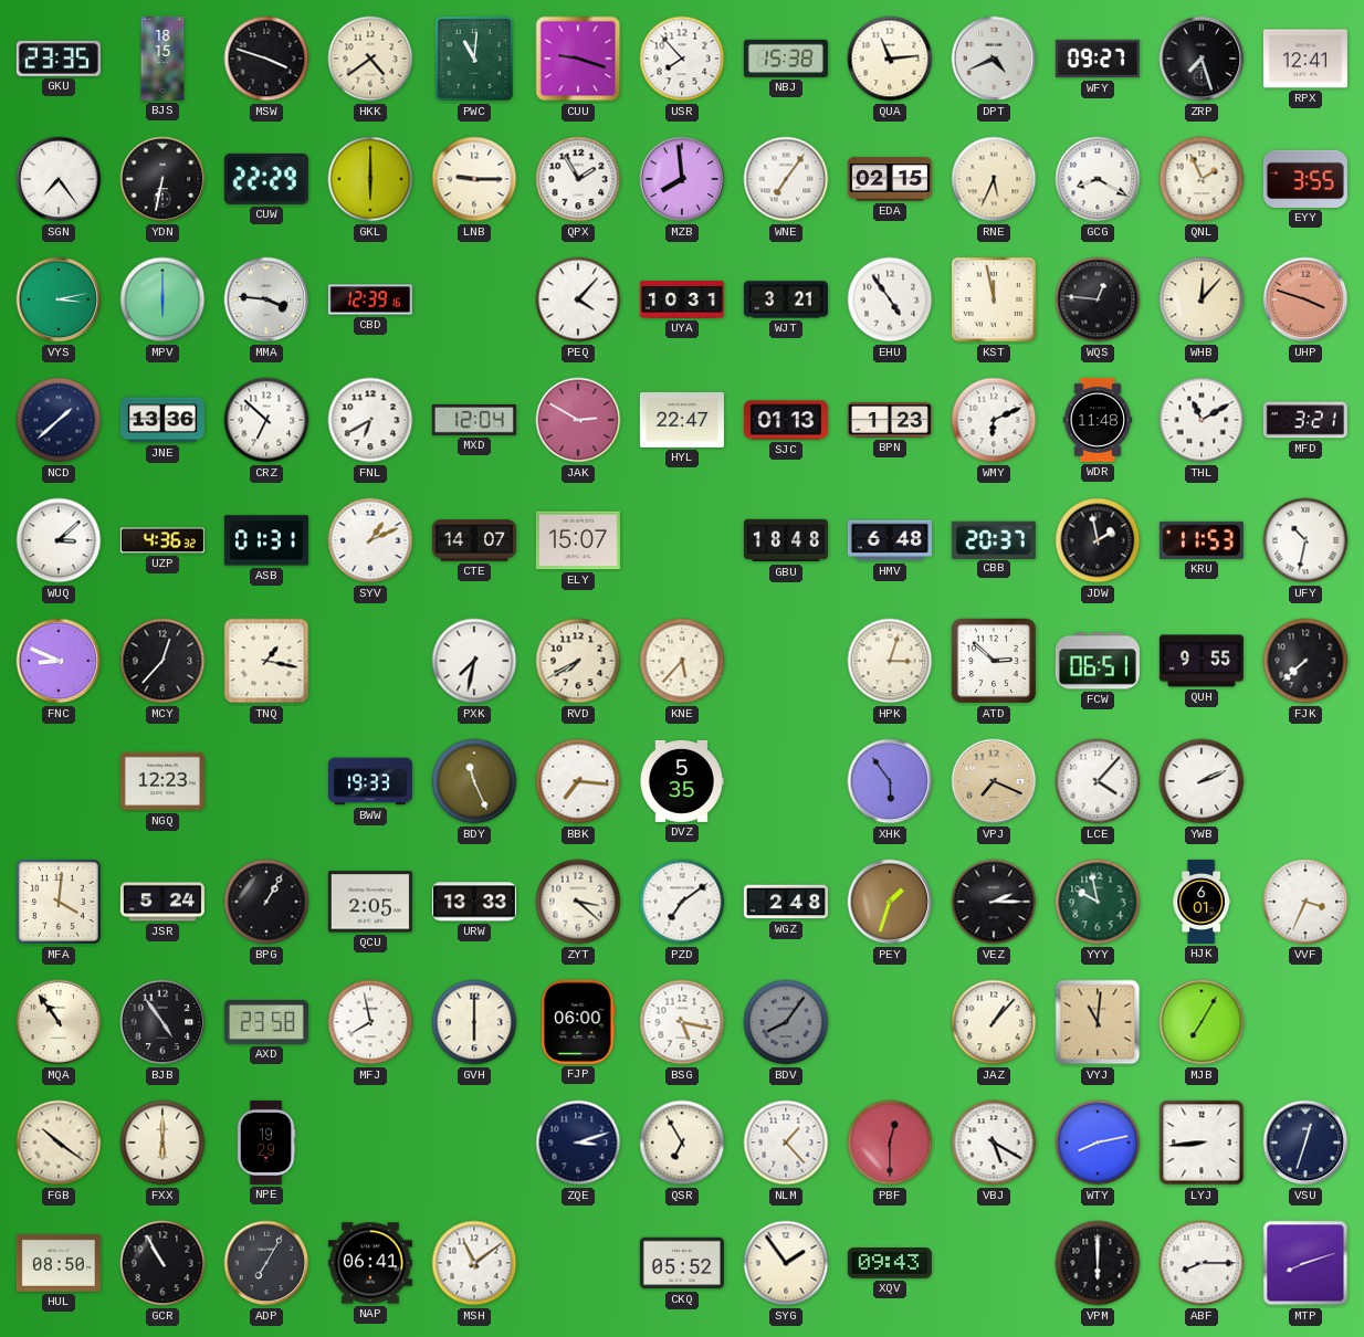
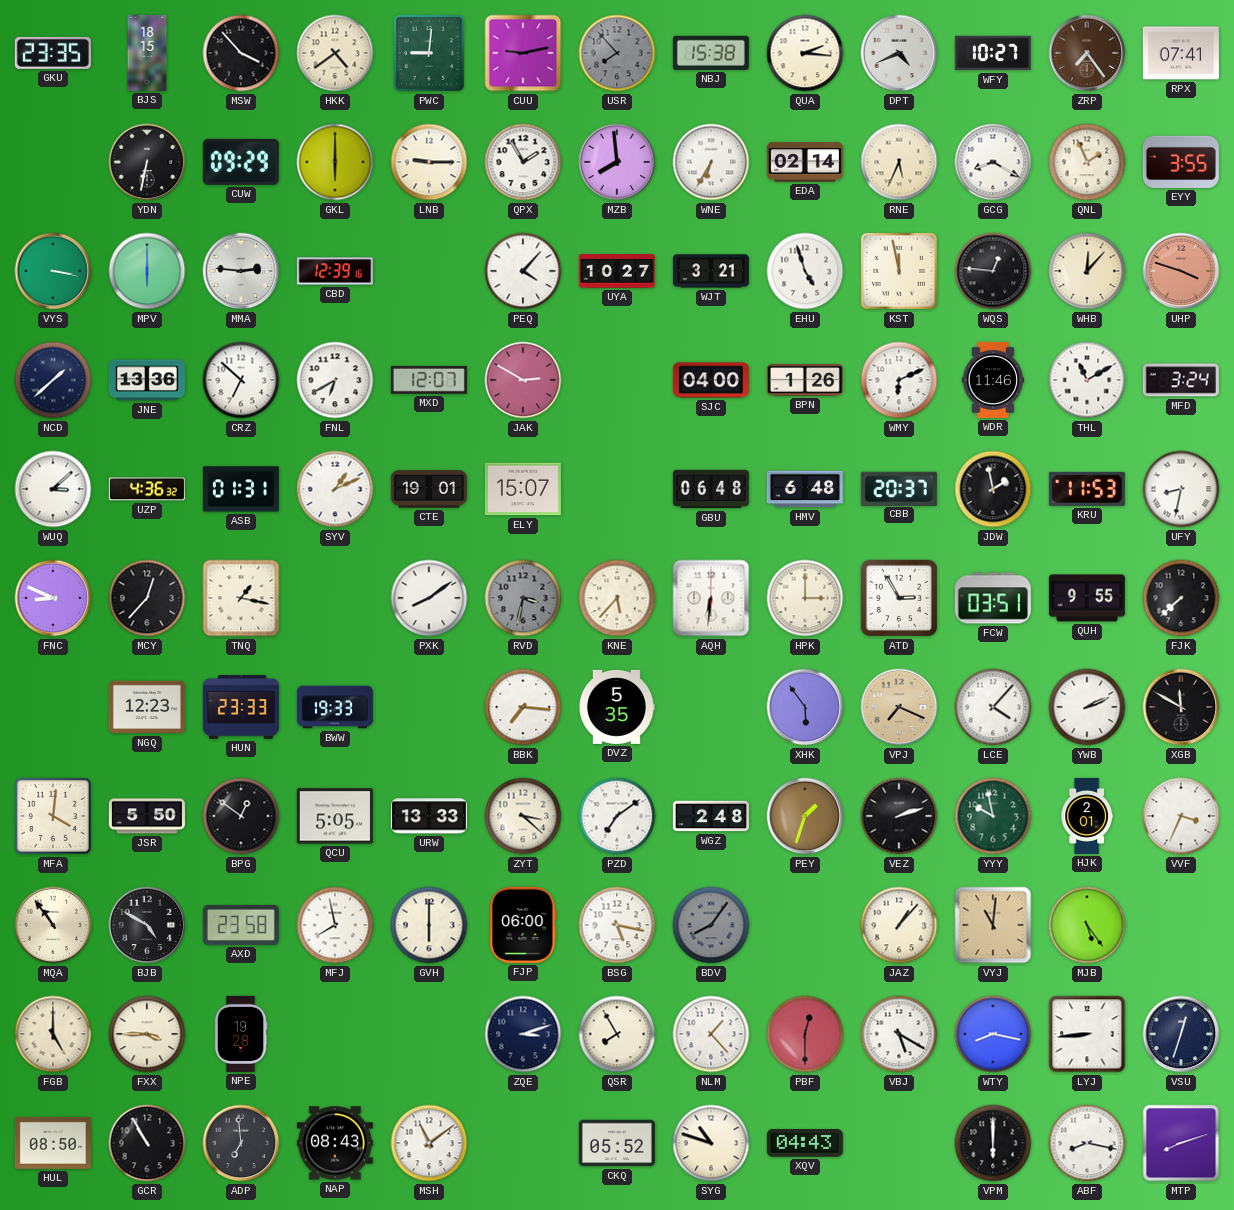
MSW: 3:48 -> 3:53
PWC: 11:01 -> 9:01
CUU: 9:18 -> 9:13
USR dial: white -> grey
QUA: 11:14 -> 2:16
WFY: 09:27 -> 10:27
ZRP: 7:27 -> 7:24
ZRP dial: black -> brown
RPX: 12:41 -> 07:41
SGN: 7:24 -> none
CUW: 22:29 -> 09:29
WNE: 7:06 -> 6:35
EDA: 02:15 -> 02:14
VYS: 3:13 -> 3:17
MMA: 3:46 -> 2:46
UYA: 10:31 -> 10:27
EHU: 4:54 -> 4:57
MXD: 12:04 -> 12:07
HYL: 22:47 -> none
SJC: 01:13 -> 04:00
BPN: 1:23 -> 1:26
WDR: 11:48 -> 11:46
MFD: 3:21 -> 3:24
CTE: 14:07 -> 19:01
GBU: 18:48 -> 06:48
UFY: 10:32 -> 8:32
PXK: 7:32 -> 8:09
RVD: 7:40 -> 3:32
RVD dial: cream -> grey
AQH: none -> 6:31
HPK: 3:03 -> 3:00
ATD: 2:52 -> 2:55
FCW: 06:51 -> 03:51
HUN: none -> 23:33
BDY: 11:26 -> none
XGB: none -> 11:50
JSR: 5:24 -> 5:50
BPG: 1:05 -> 12:51
QCU: 2:05 -> 5:05
VEZ: 2:15 -> 2:12
HJK: 6:01 -> 2:01
BJB: 4:54 -> 4:50
MJB: 7:05 -> 5:24
FGB: 10:21 -> 5:00
FXX: 6:00 -> 3:45
NPE: 19:29 -> 19:28
QSR: 6:55 -> 7:55
WTY: 8:13 -> 8:17
ADP: 7:05 -> 6:59
NAP: 06:41 -> 08:43
SYG: 1:54 -> 10:48
XQV: 09:43 -> 04:43
ABF: 8:15 -> 8:17
